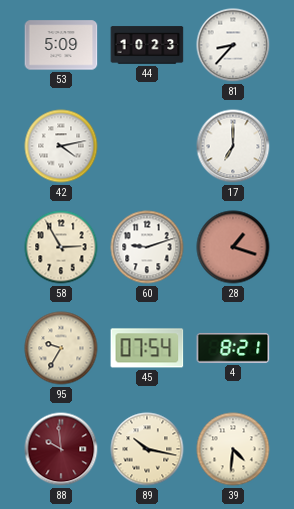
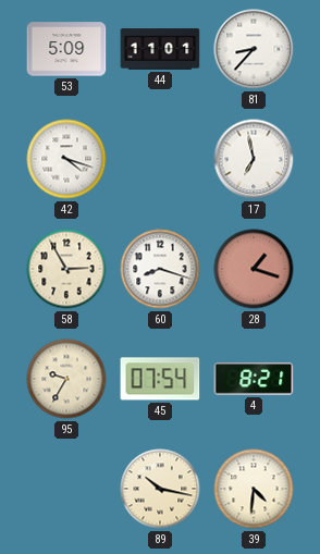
44: 10:23 -> 11:01
42: 4:13 -> 4:18
17: 7:00 -> 6:58
60: 9:12 -> 8:18
88: 9:59 -> none
